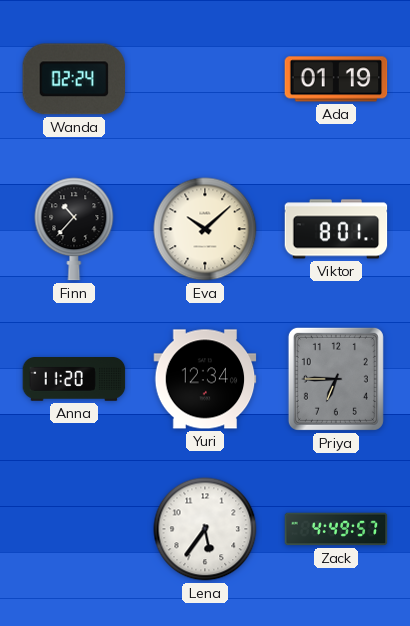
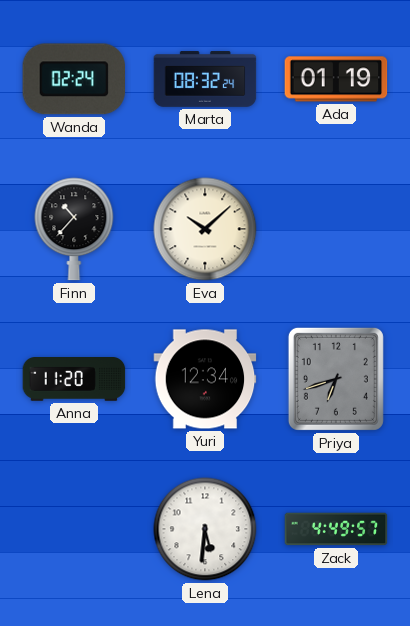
Marta: none -> 08:32
Viktor: 8:01 -> none
Priya: 6:45 -> 6:42
Lena: 5:36 -> 5:31
